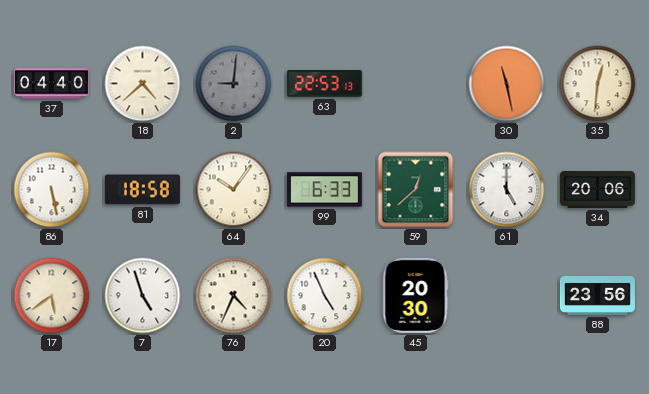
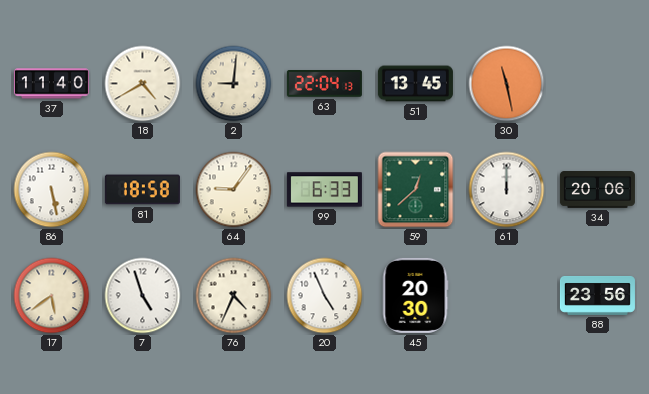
37: 04:40 -> 11:40
18: 4:38 -> 4:40
2 dial: grey -> cream
63: 22:53 -> 22:04
51: none -> 13:45
35: 12:31 -> none
64: 10:06 -> 9:06
61: 5:00 -> 12:00
